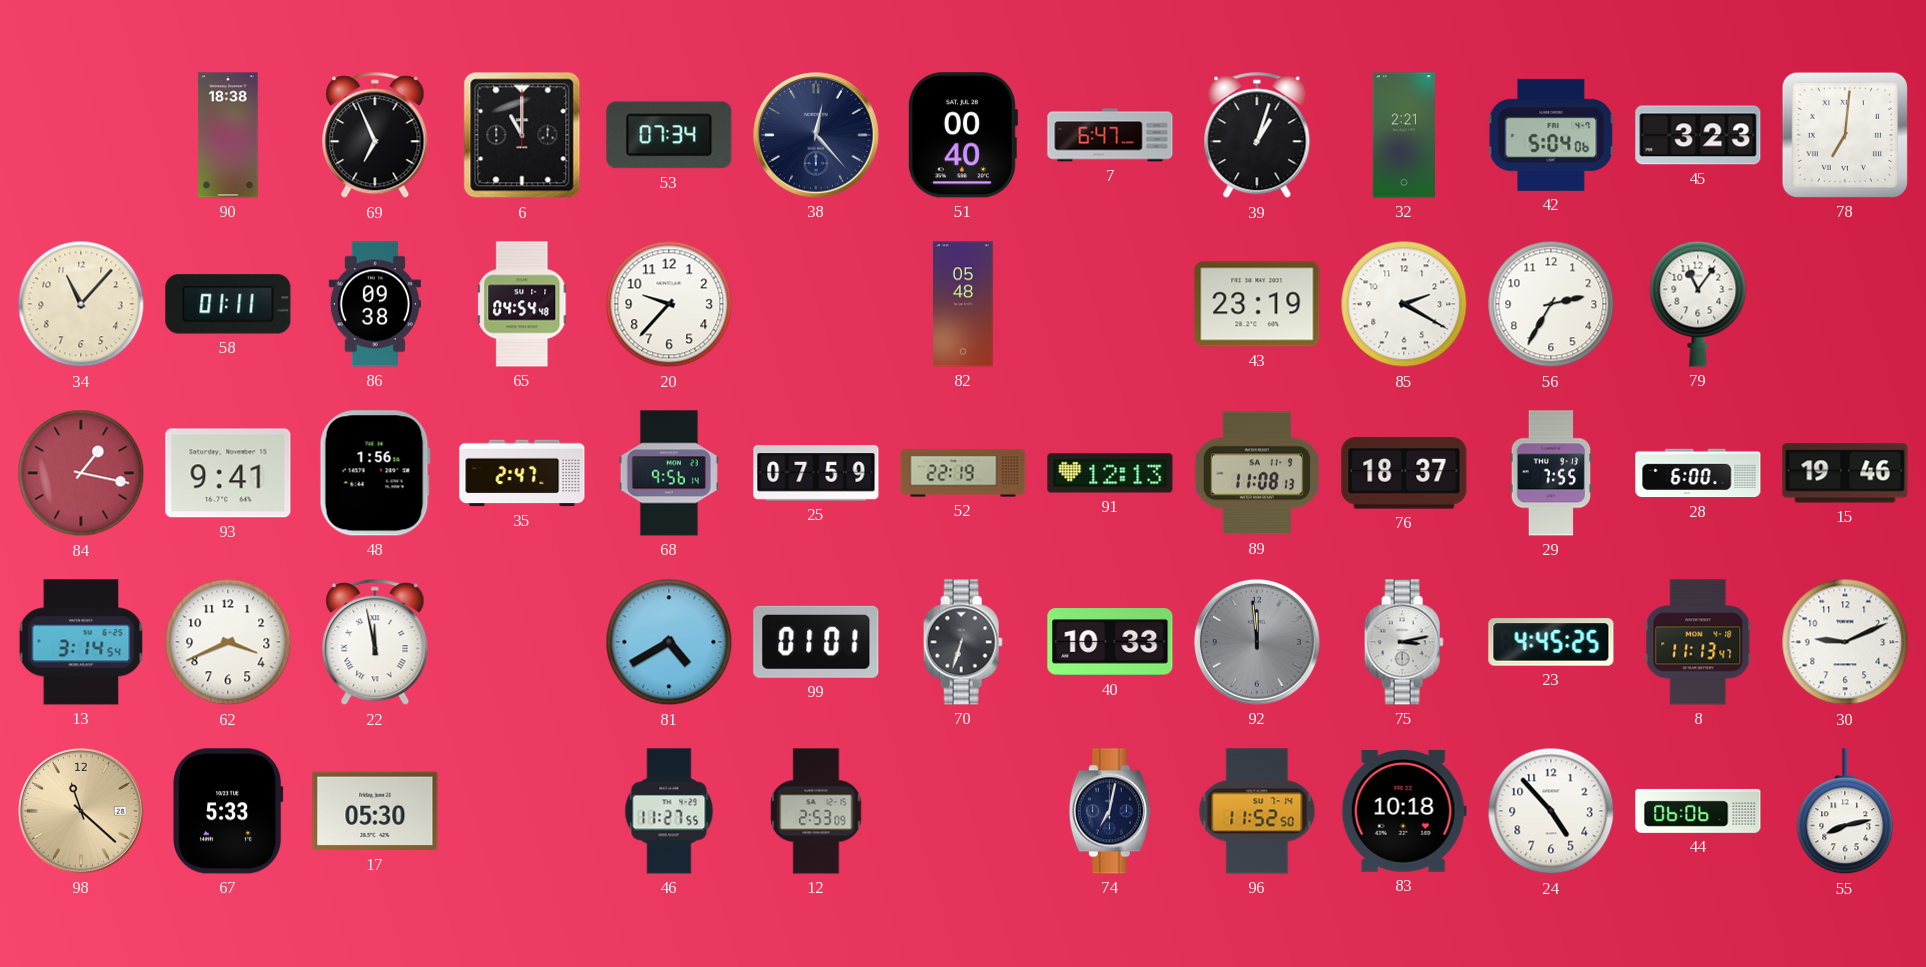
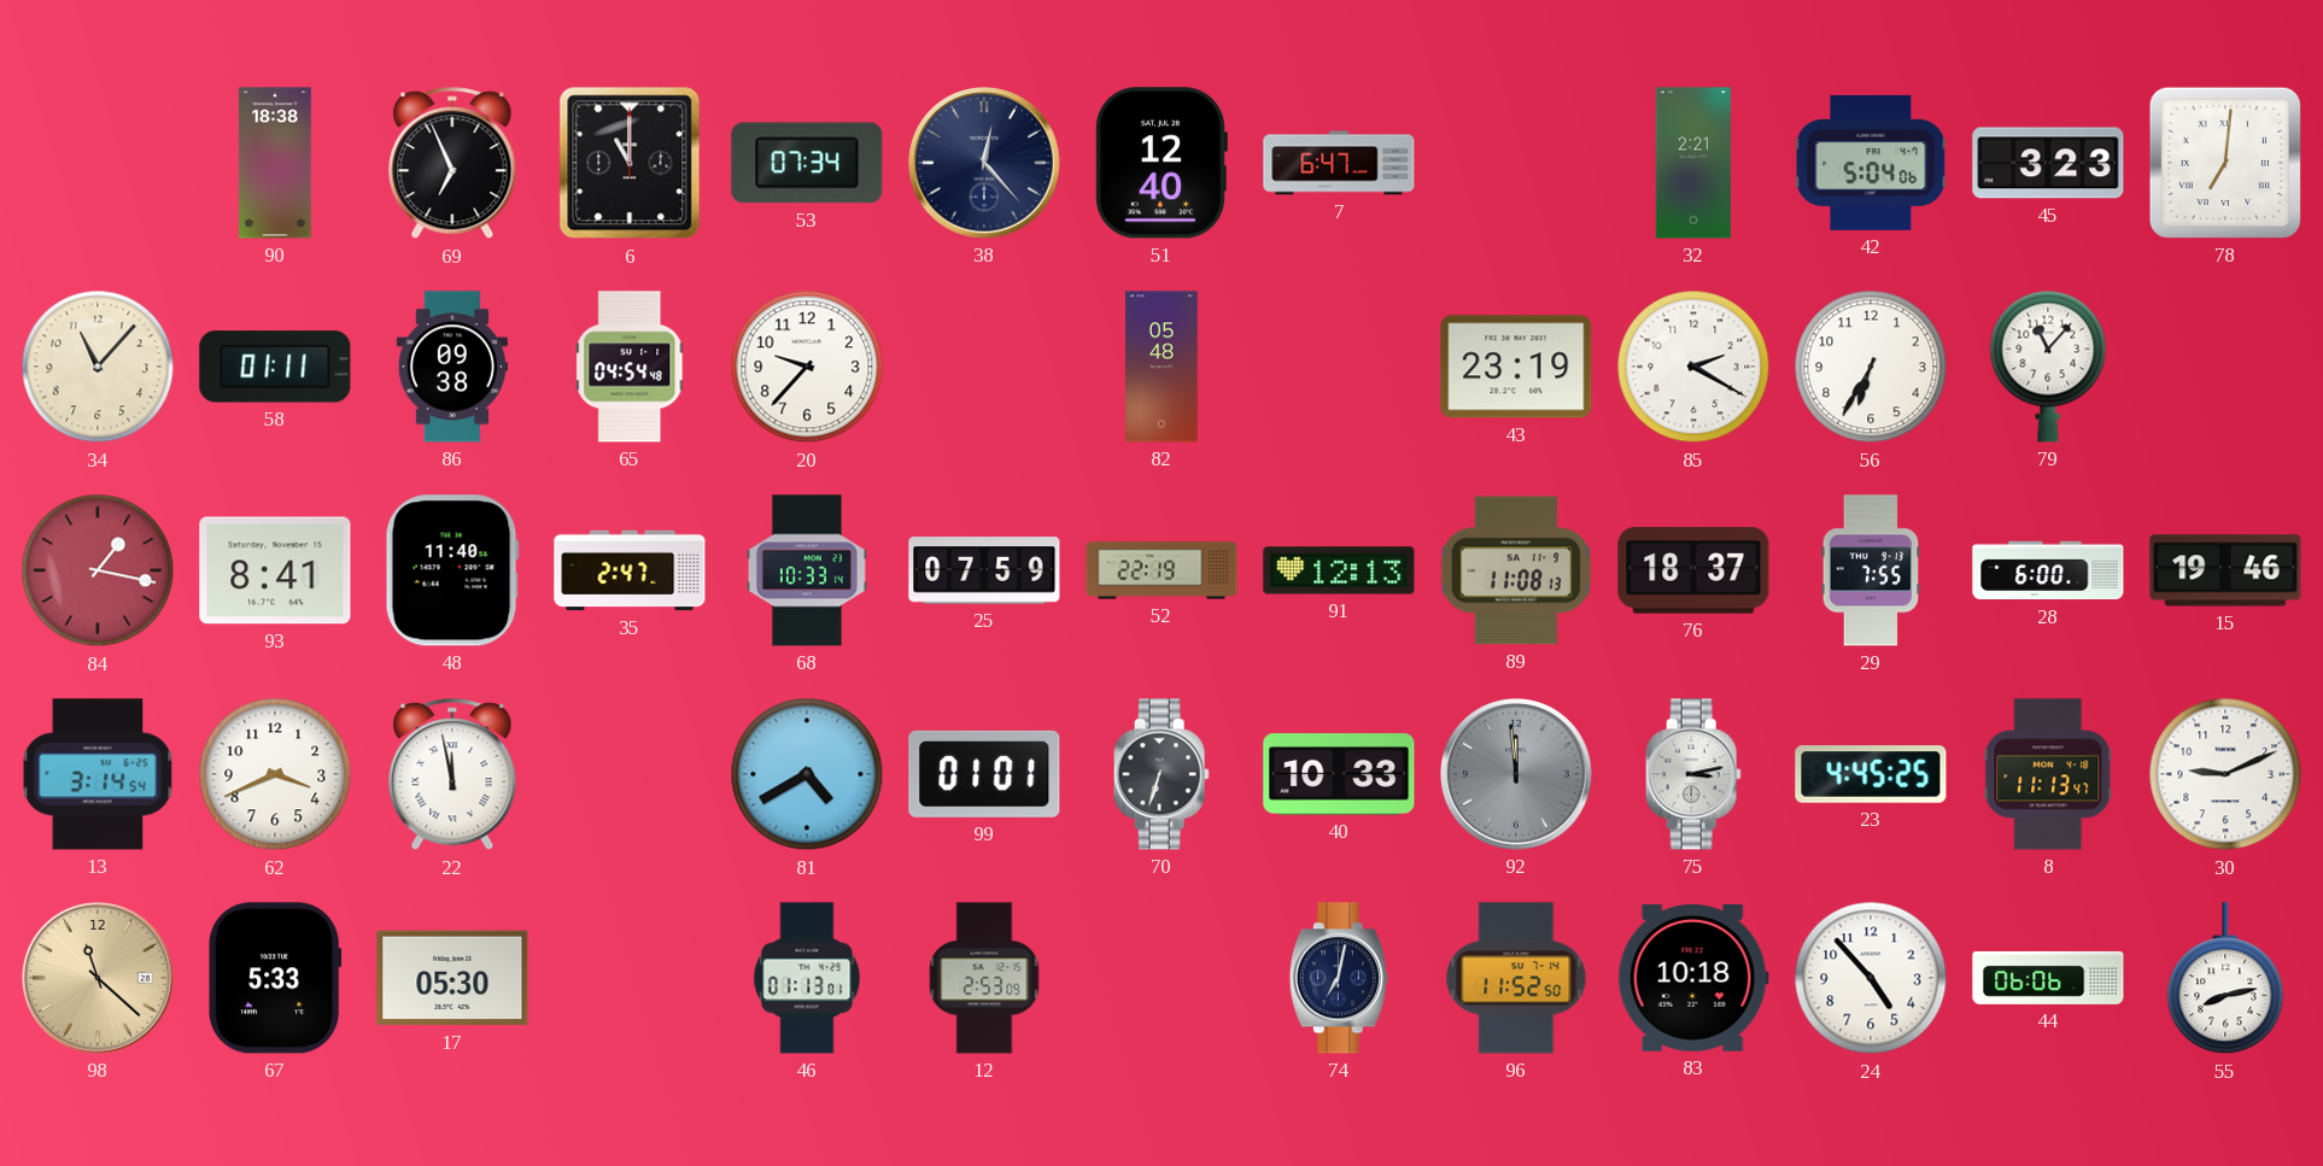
51: 00:40 -> 12:40
39: 1:03 -> none
56: 2:35 -> 6:35
79: 11:06 -> 11:07
93: 9:41 -> 8:41
48: 1:56 -> 11:40
68: 9:56 -> 10:33
46: 11:27 -> 01:13
